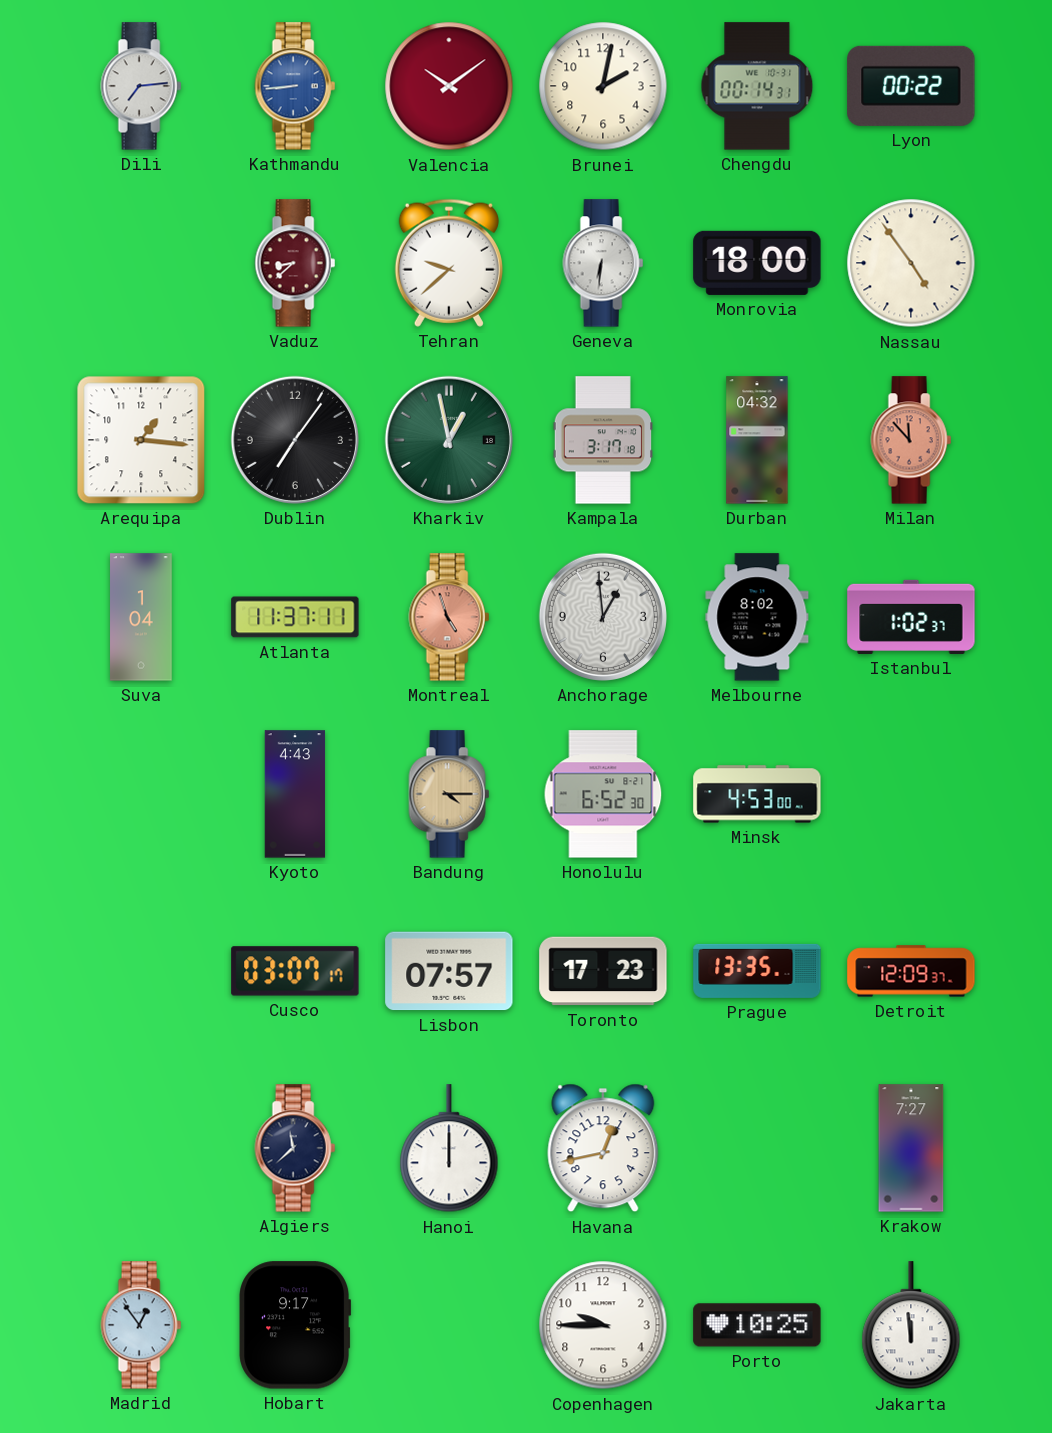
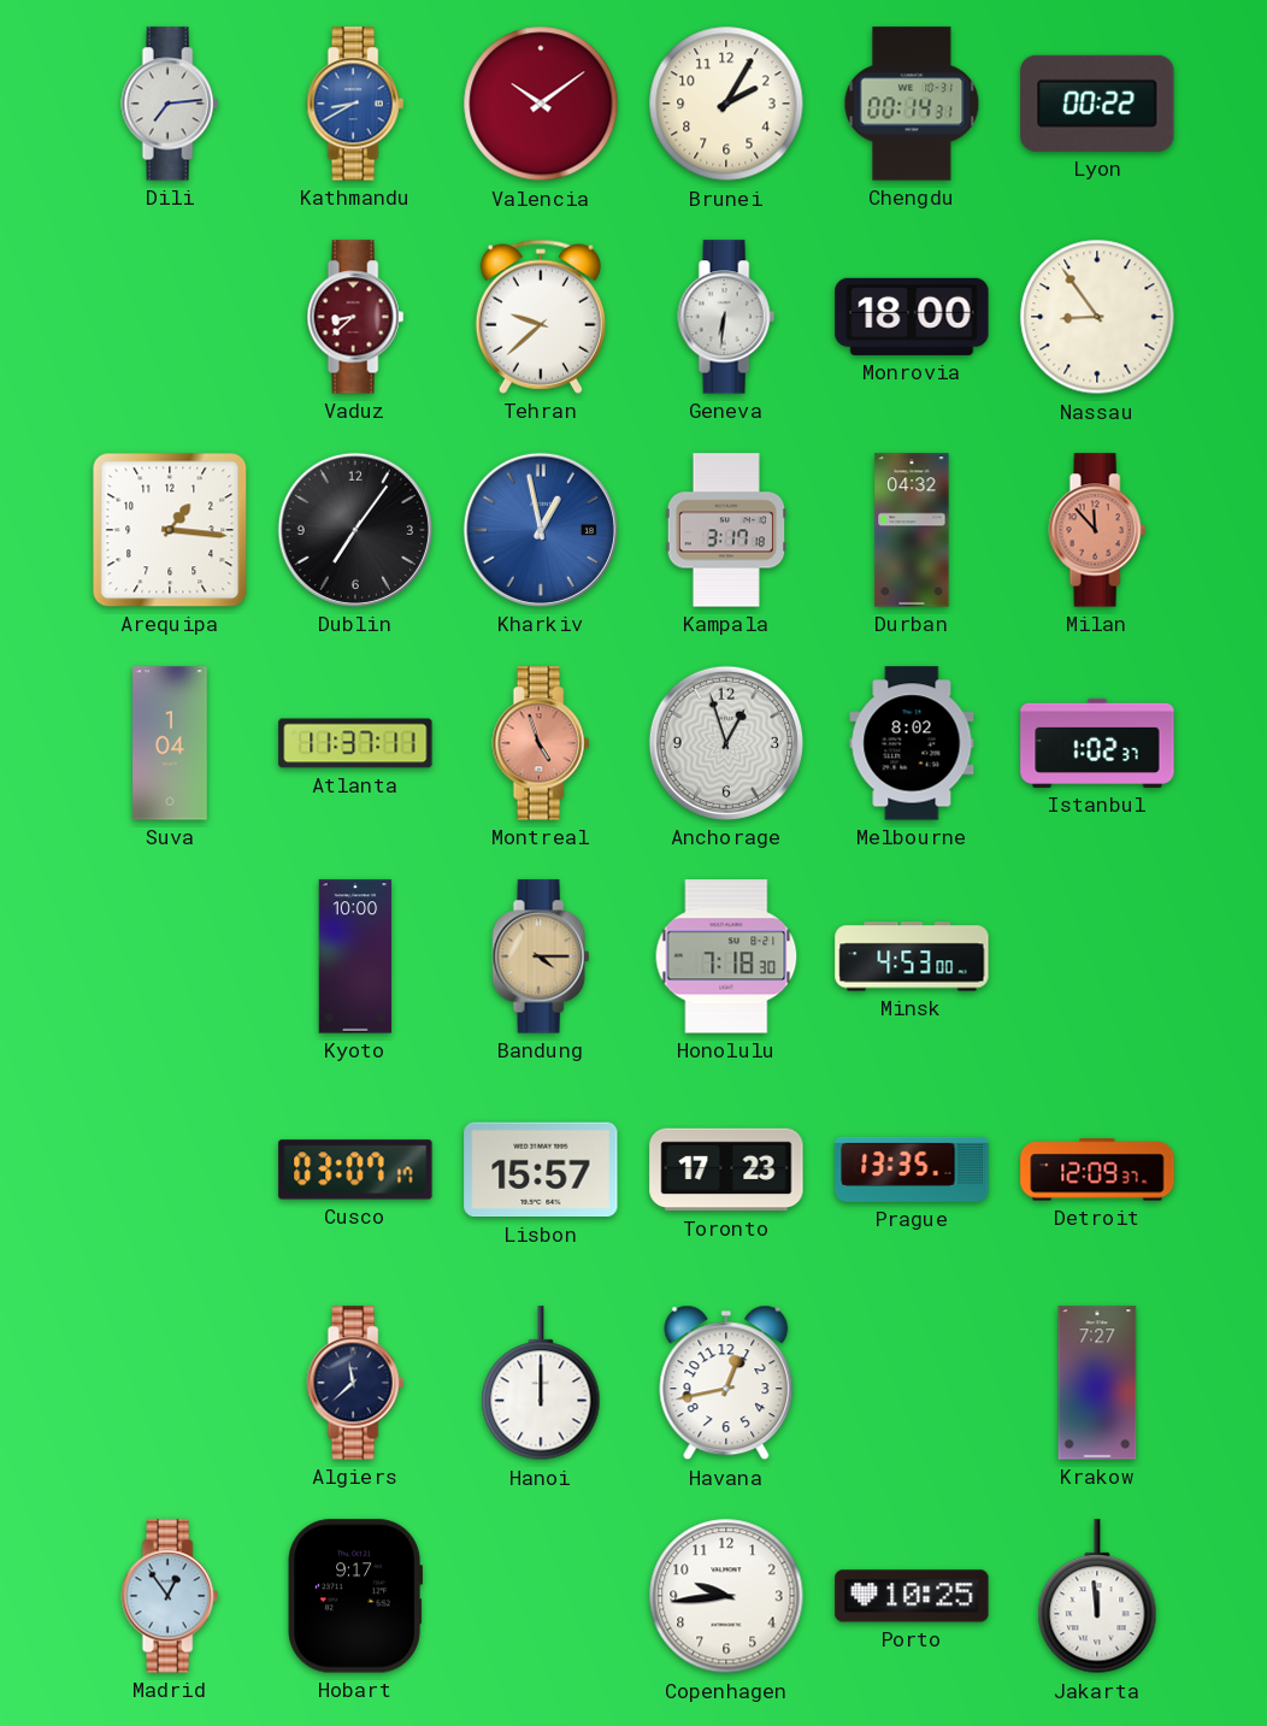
Kathmandu: 8:44 -> 8:40
Brunei: 2:02 -> 2:05
Nassau: 4:54 -> 8:54
Kharkiv dial: green -> blue
Anchorage: 12:59 -> 12:57
Kyoto: 4:43 -> 10:00
Honolulu: 6:52 -> 7:18
Lisbon: 07:57 -> 15:57
Copenhagen: 9:45 -> 9:44
